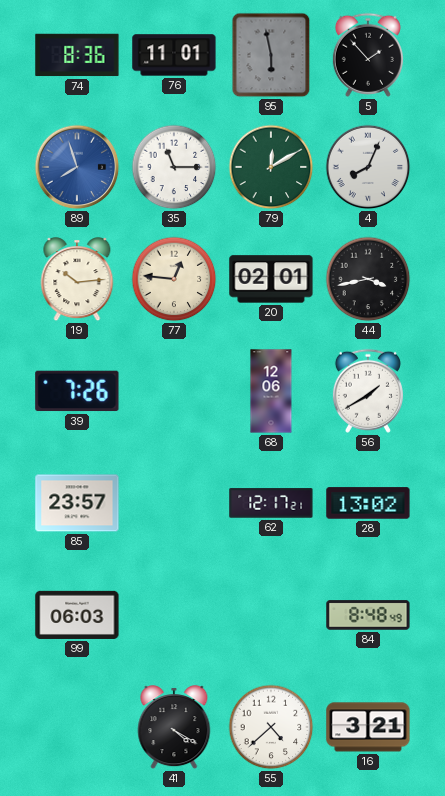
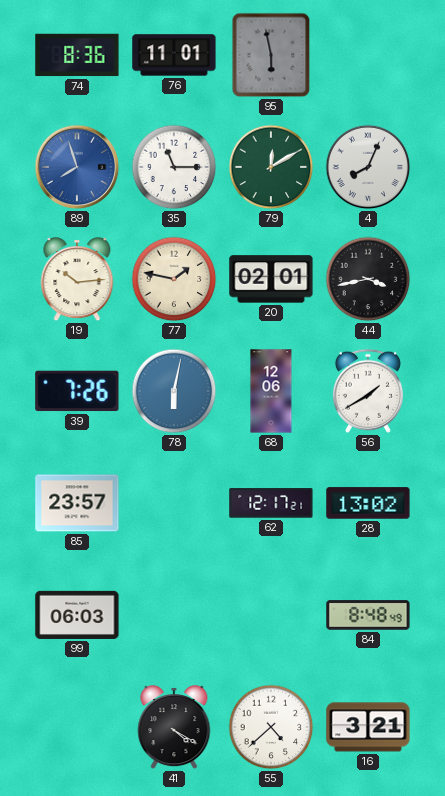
5: 1:53 -> none
77: 12:46 -> 1:47
78: none -> 6:02
